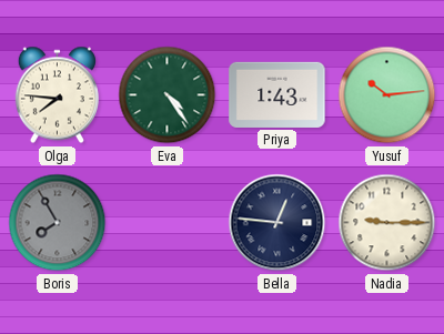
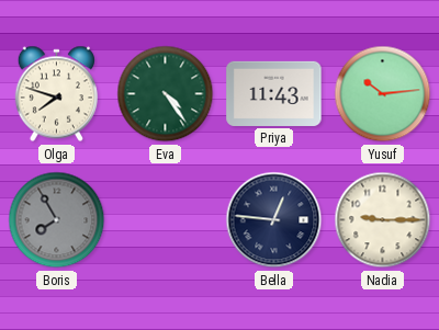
Olga: 7:46 -> 7:48
Priya: 1:43 -> 11:43
